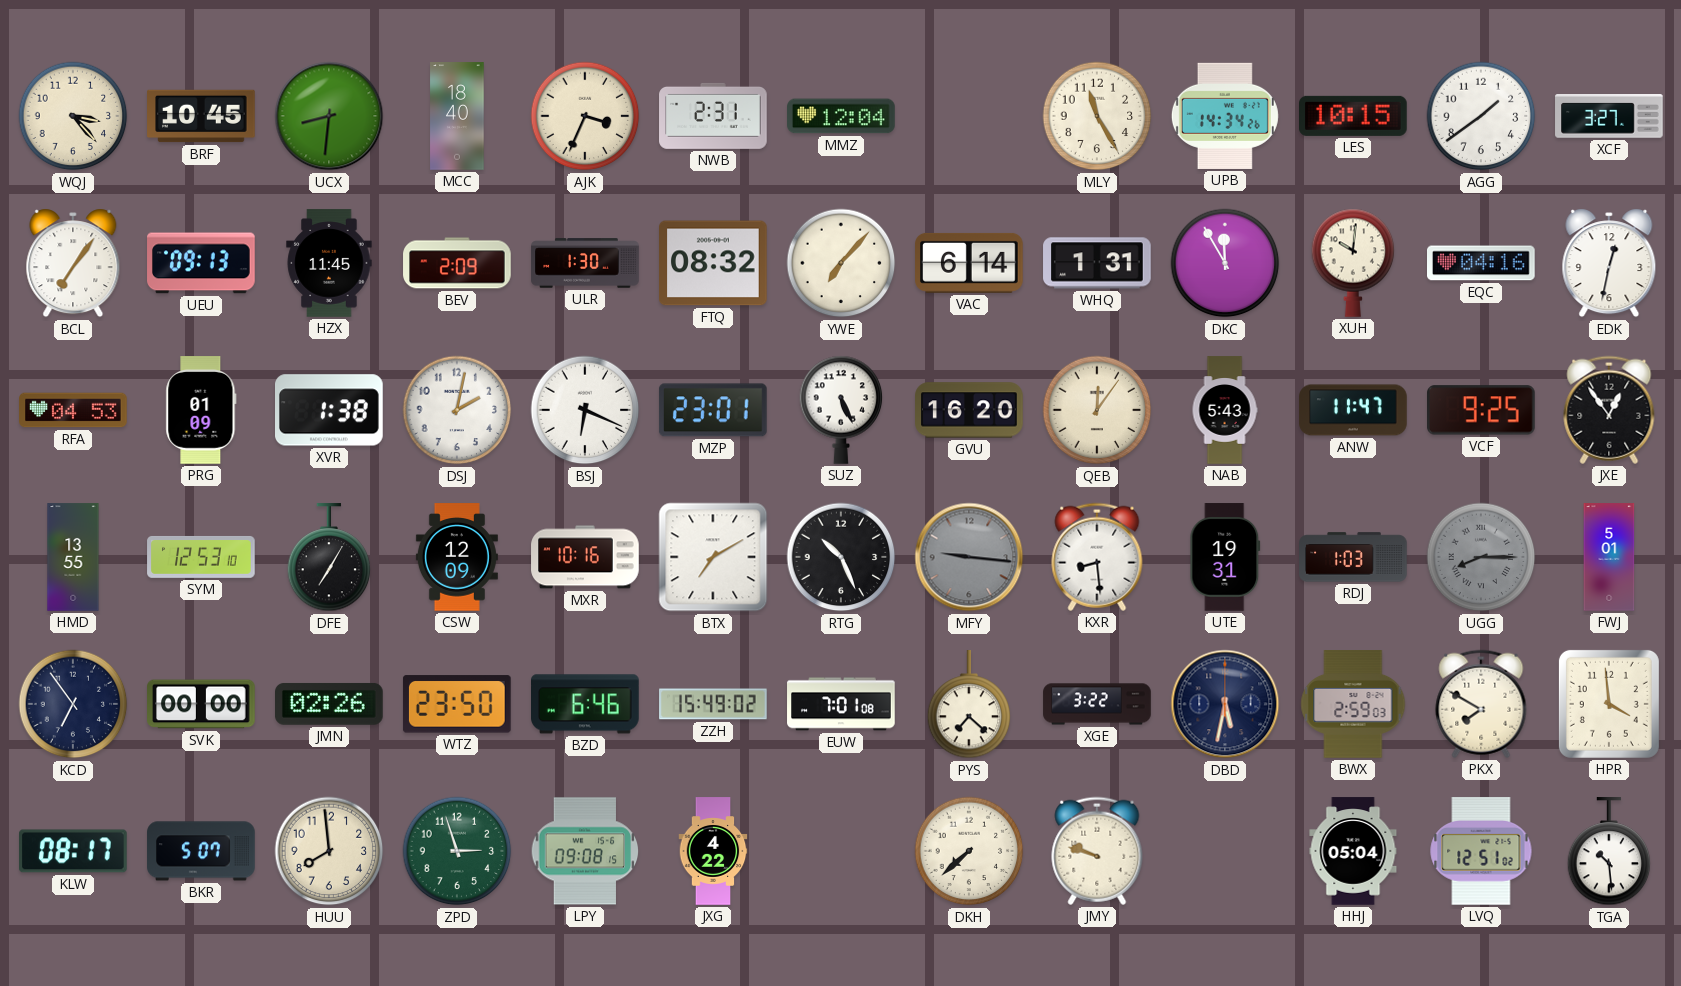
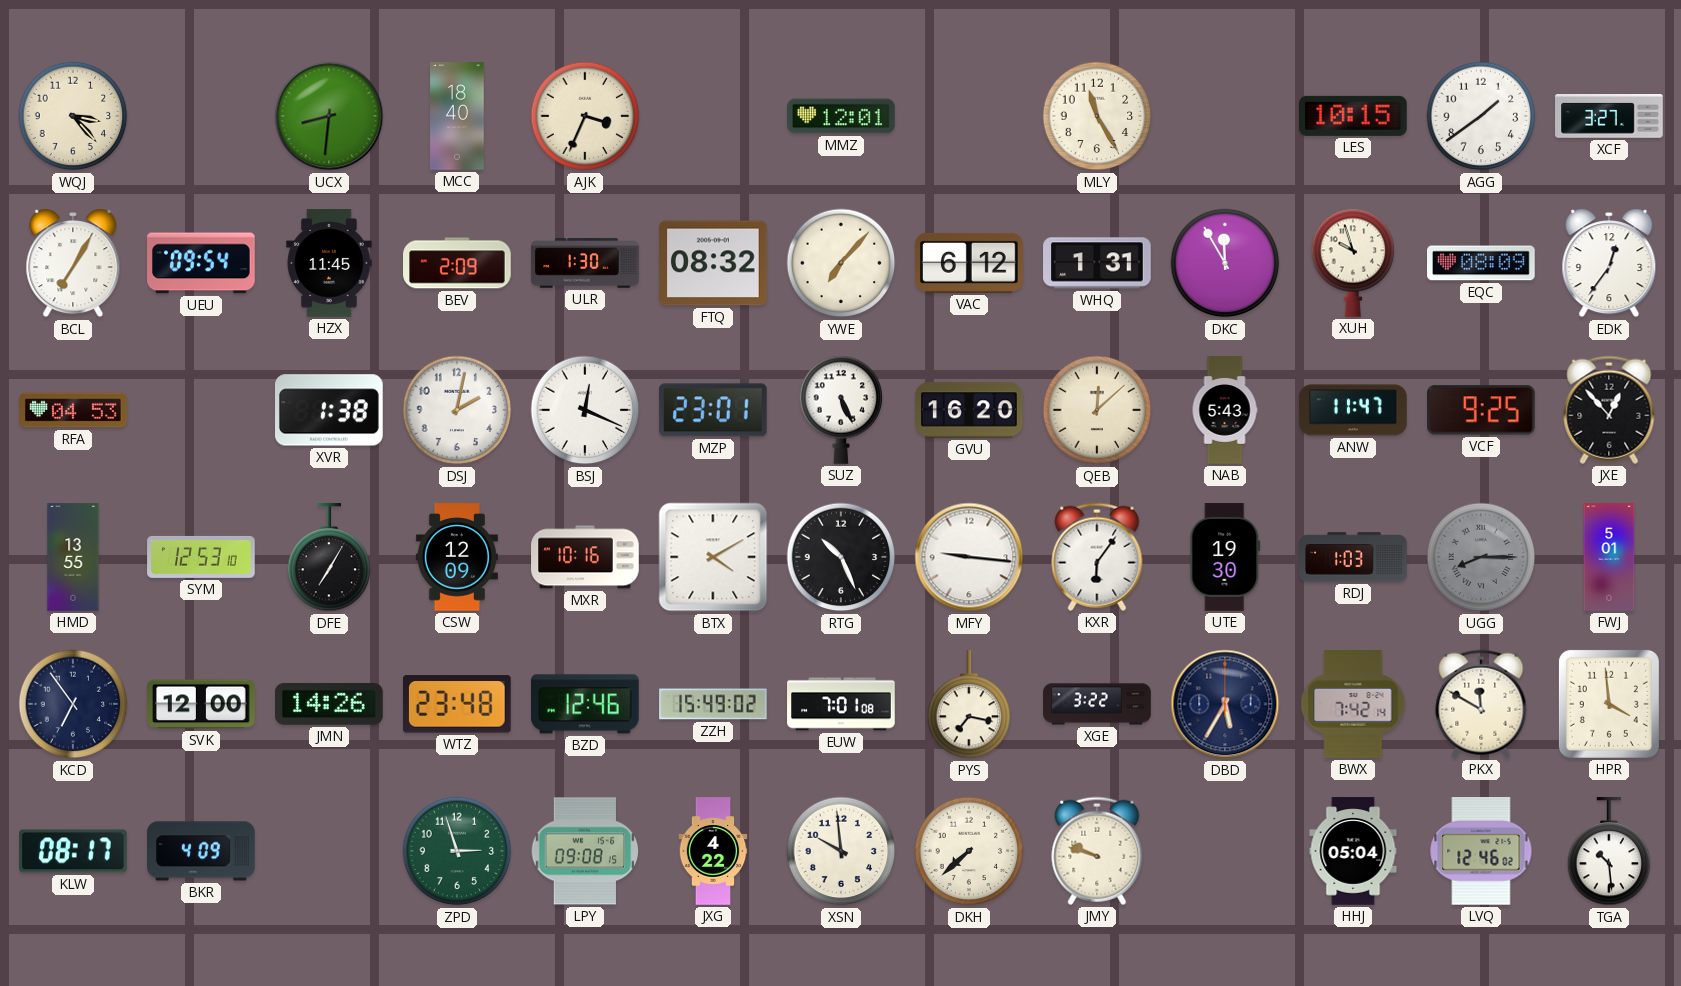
BRF: 10:45 -> none
NWB: 2:31 -> none
MMZ: 12:04 -> 12:01
UPB: 14:34 -> none
BCL: 7:06 -> 7:05
UEU: 09:13 -> 09:54
VAC: 6:14 -> 6:12
XUH: 10:01 -> 9:57
EQC: 04:16 -> 08:09
EDK: 12:32 -> 12:36
PRG: 01:09 -> none
BSJ: 6:19 -> 12:19
QEB: 12:06 -> 12:08
JXE: 12:54 -> 12:53
BTX: 7:10 -> 4:10
MFY dial: grey -> white
KXR: 8:29 -> 6:06
UTE: 19:31 -> 19:30
SVK: 00:00 -> 12:00
JMN: 02:26 -> 14:26
WTZ: 23:50 -> 23:48
BZD: 6:46 -> 12:46
PYS: 7:22 -> 7:17
DBD: 5:32 -> 5:35
BWX: 2:59 -> 7:42
PKX: 7:50 -> 11:50
BKR: 5:07 -> 4:09
HUU: 7:59 -> none
XSN: none -> 9:59
LVQ: 12:51 -> 12:46
